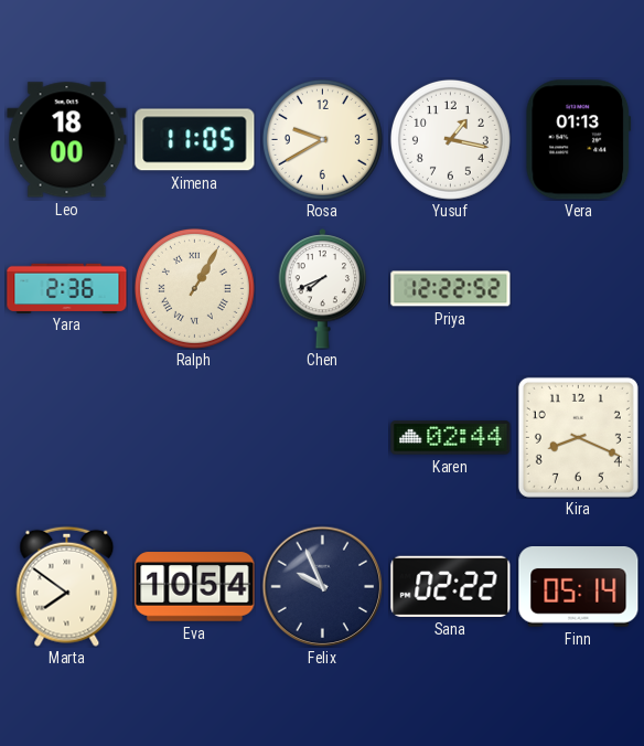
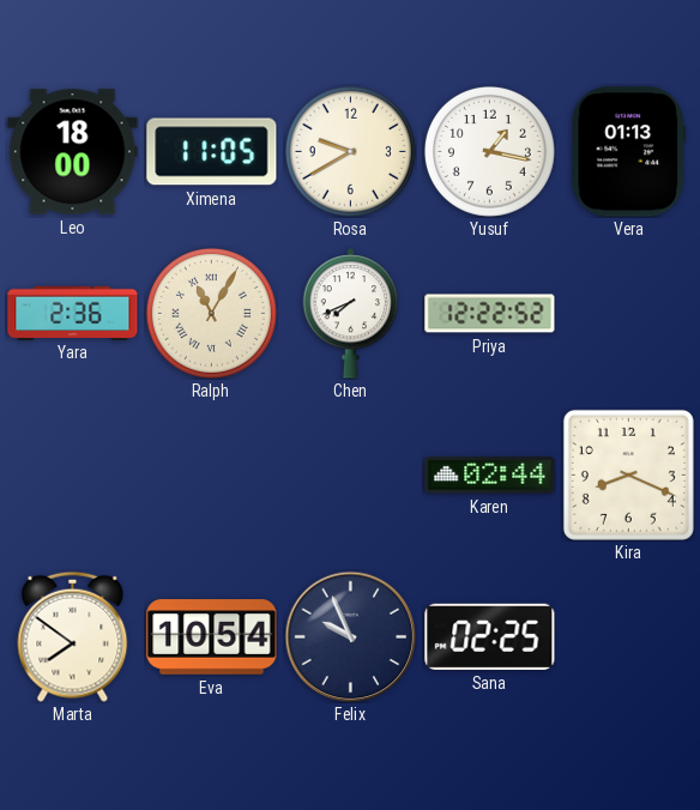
Ralph: 1:05 -> 11:05
Sana: 02:22 -> 02:25
Finn: 05:14 -> none
